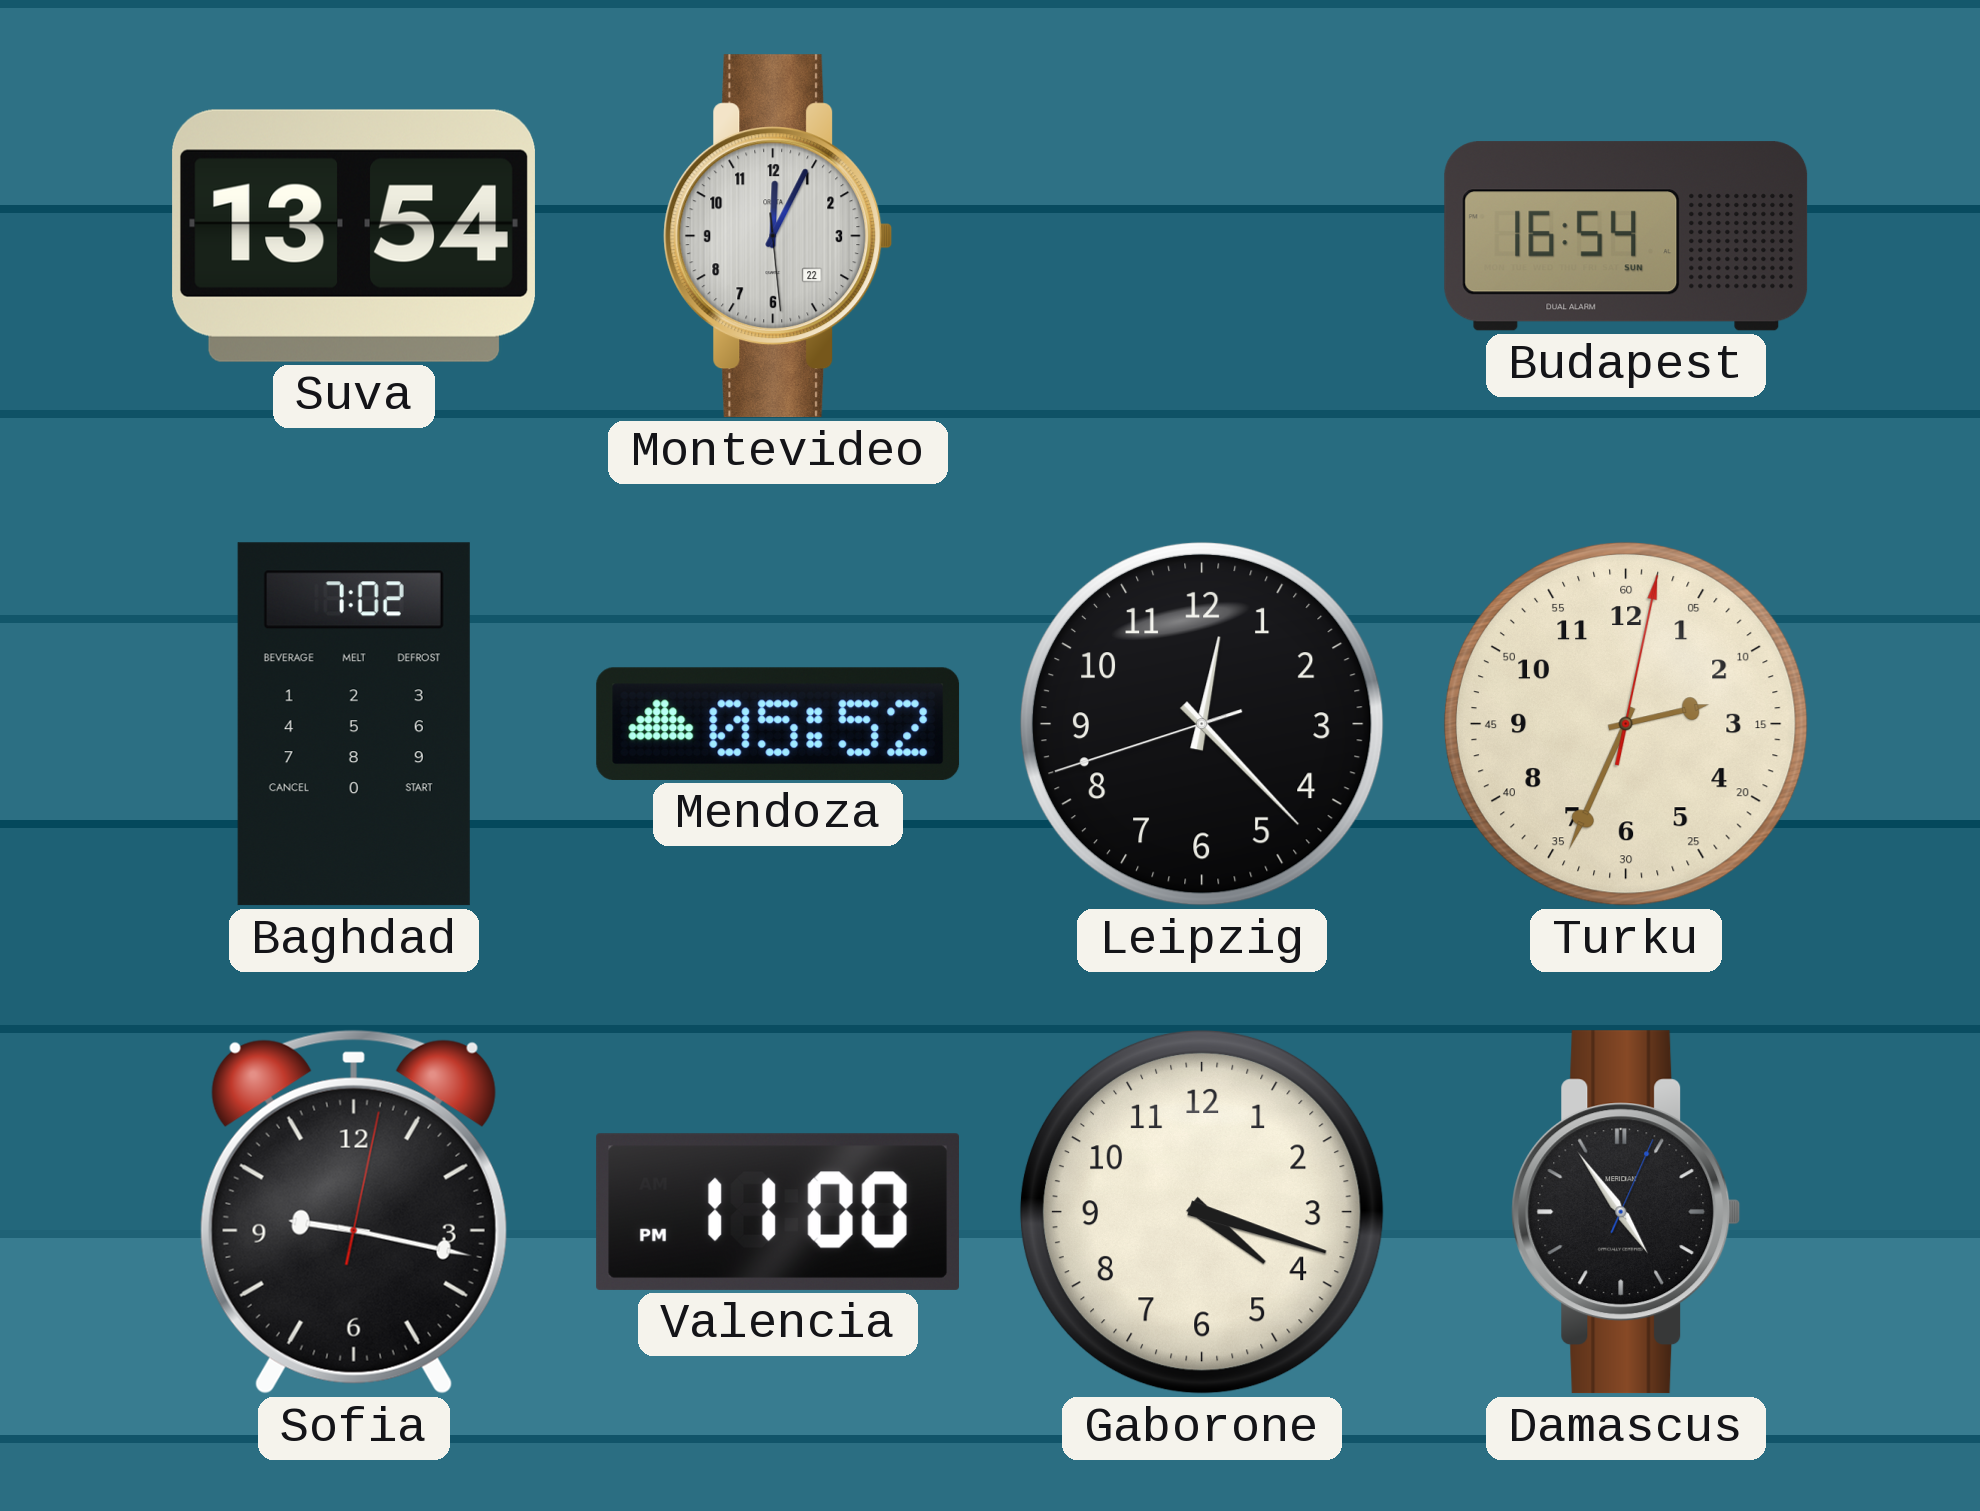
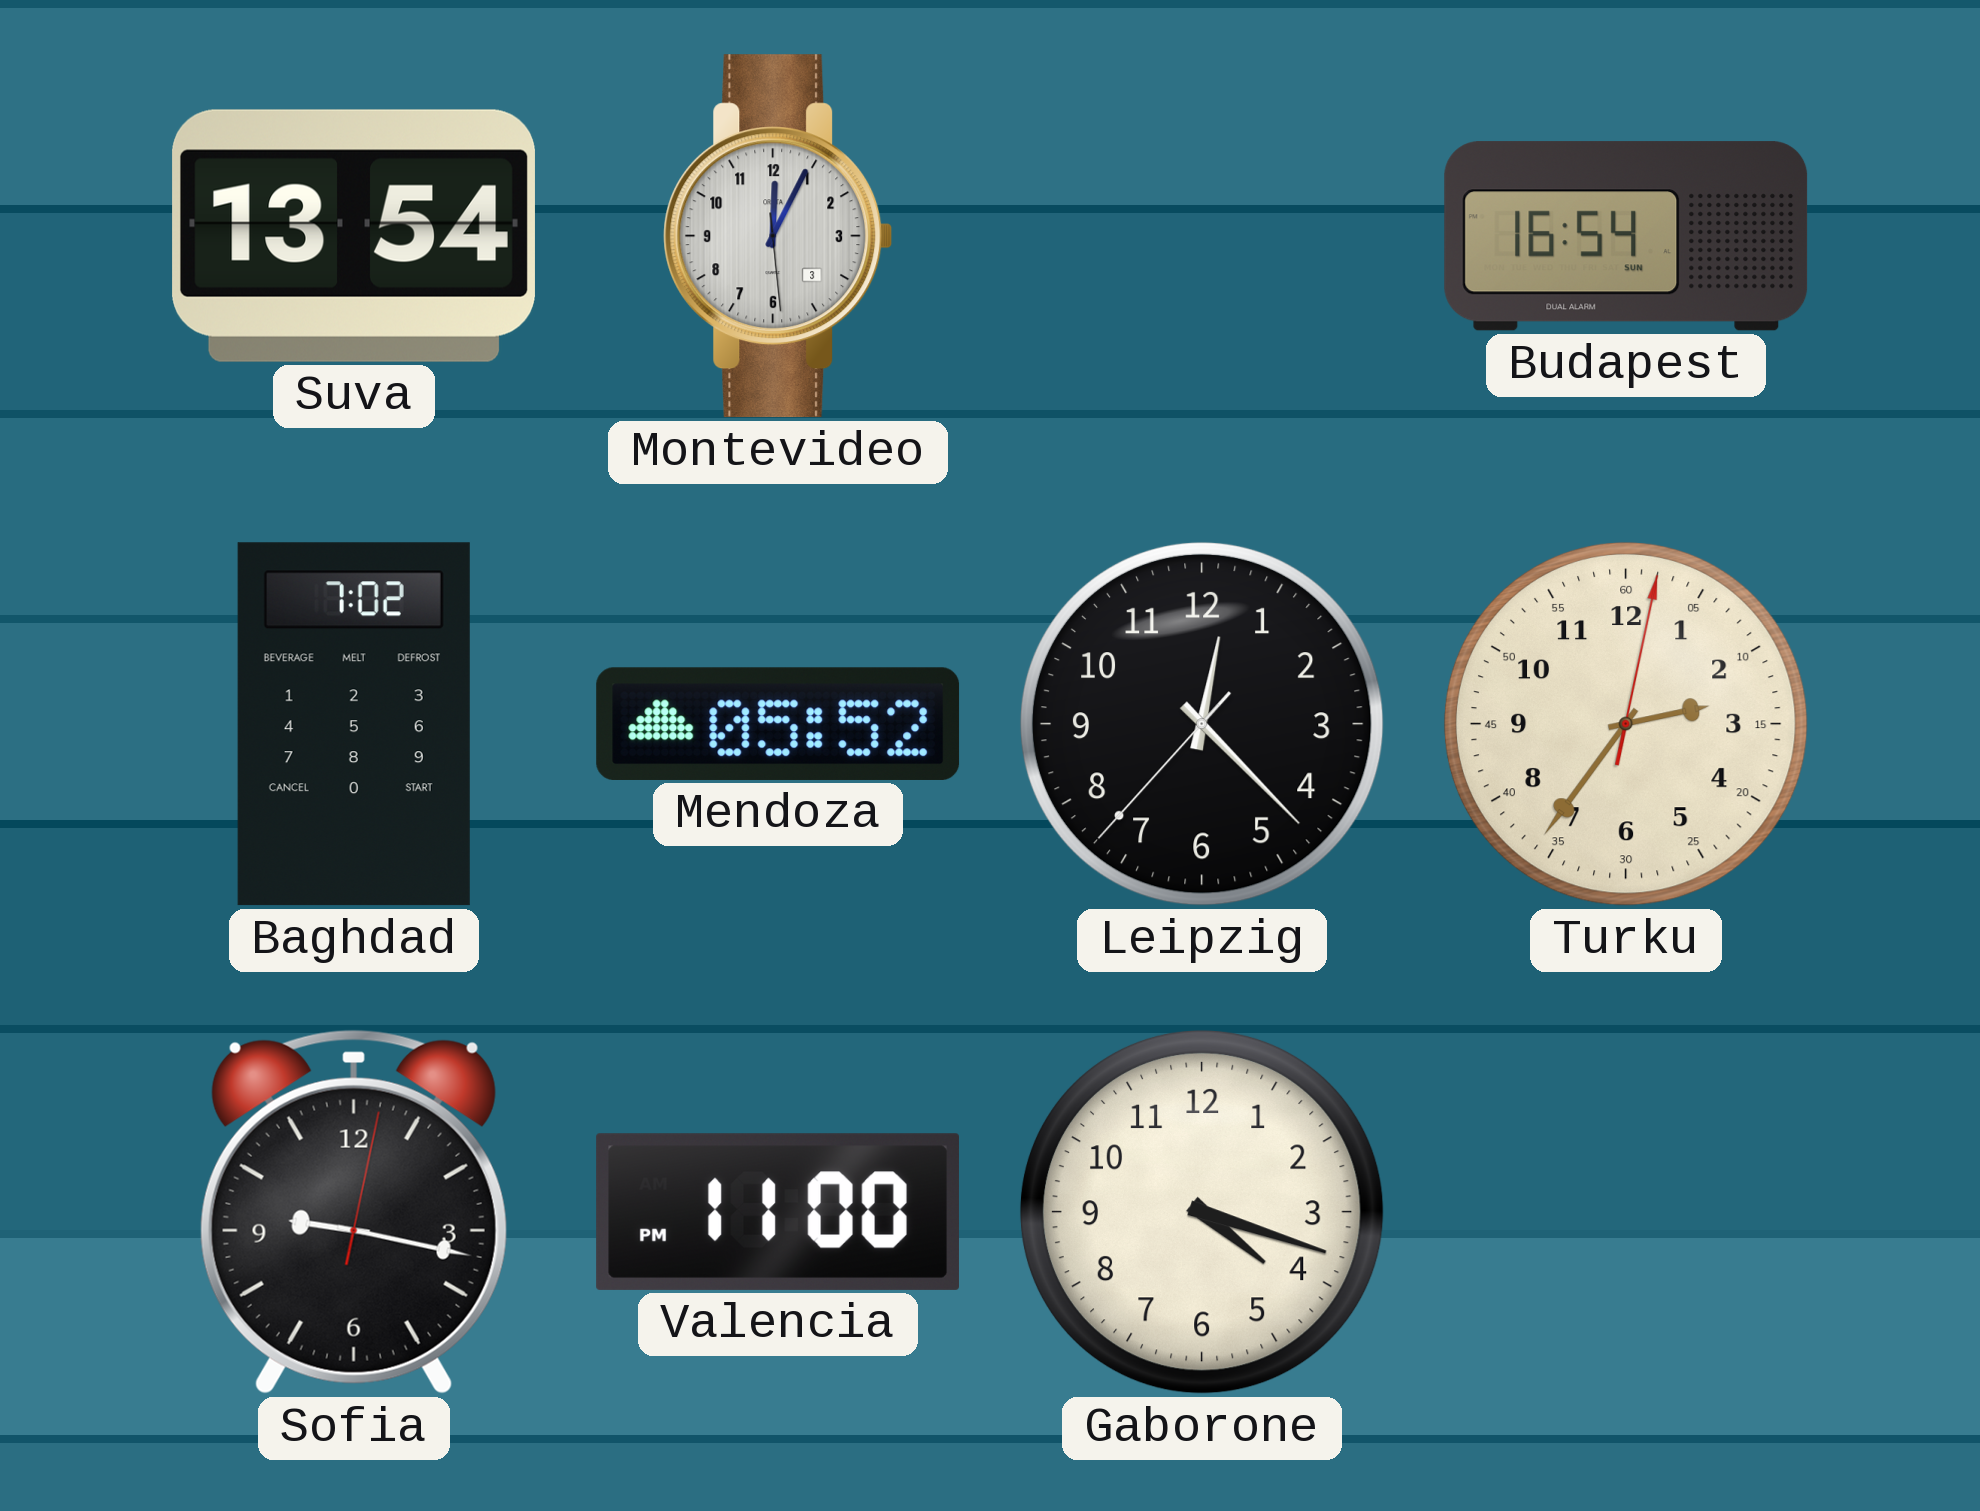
Montevideo date: 22 -> 3
Leipzig: 12:22:42 -> 12:22:37
Turku: 2:34 -> 2:36
Damascus: 4:54 -> none
